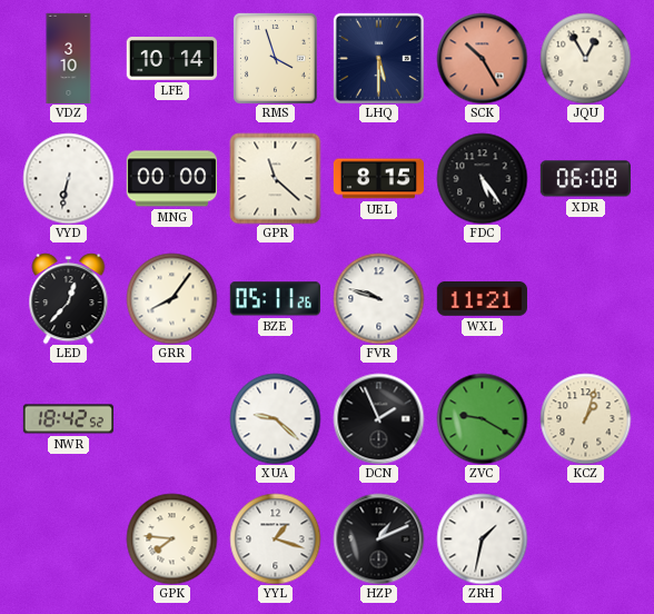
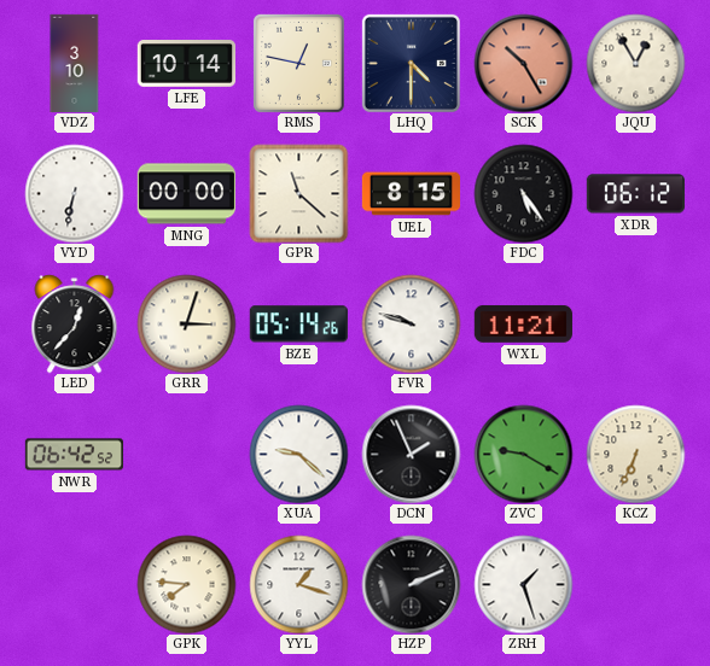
RMS: 3:57 -> 12:47
LHQ: 5:30 -> 4:30
XDR: 06:08 -> 06:12
GRR: 8:06 -> 3:03
BZE: 05:11 -> 05:14
NWR: 18:42 -> 06:42
KCZ: 1:03 -> 6:34
HZP: 1:11 -> 2:11
ZRH: 1:32 -> 1:27
